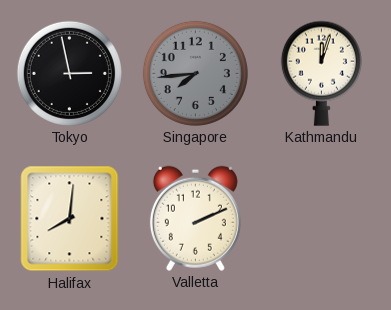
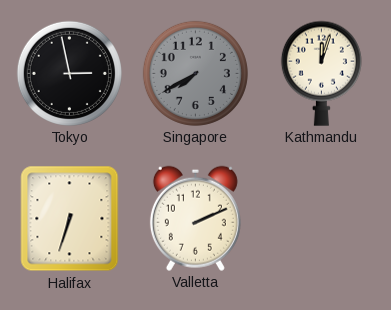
Singapore: 7:44 -> 7:40
Halifax: 8:01 -> 6:33
